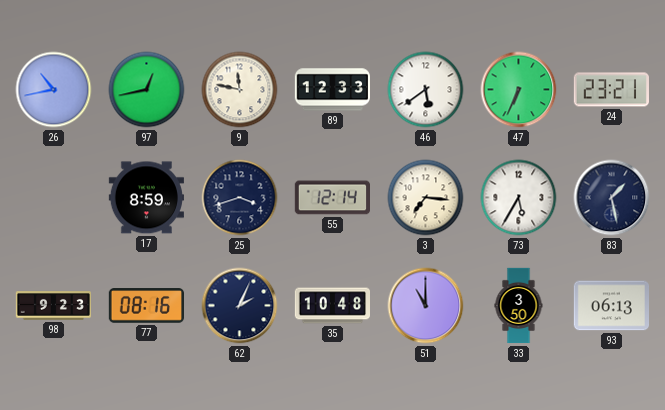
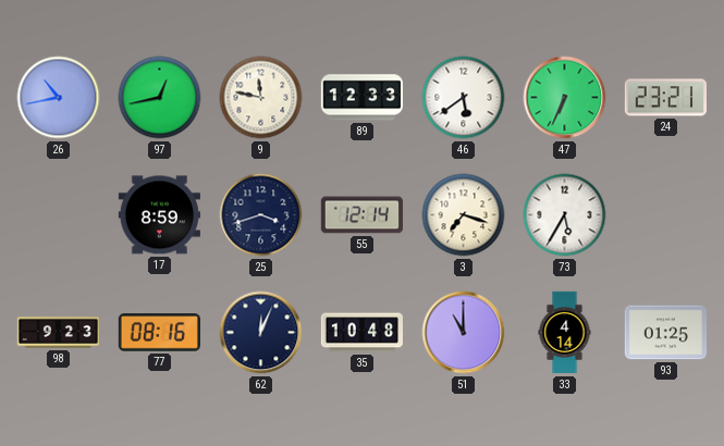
3: 7:16 -> 7:18
83: 1:28 -> none
62: 2:04 -> 12:04
33: 3:50 -> 4:14
93: 06:13 -> 01:25
